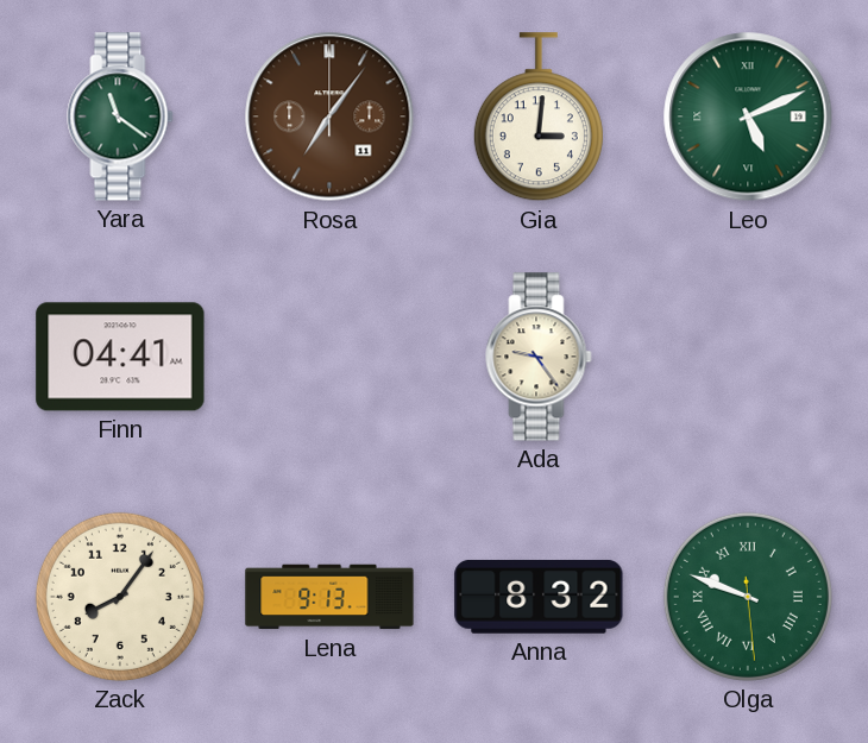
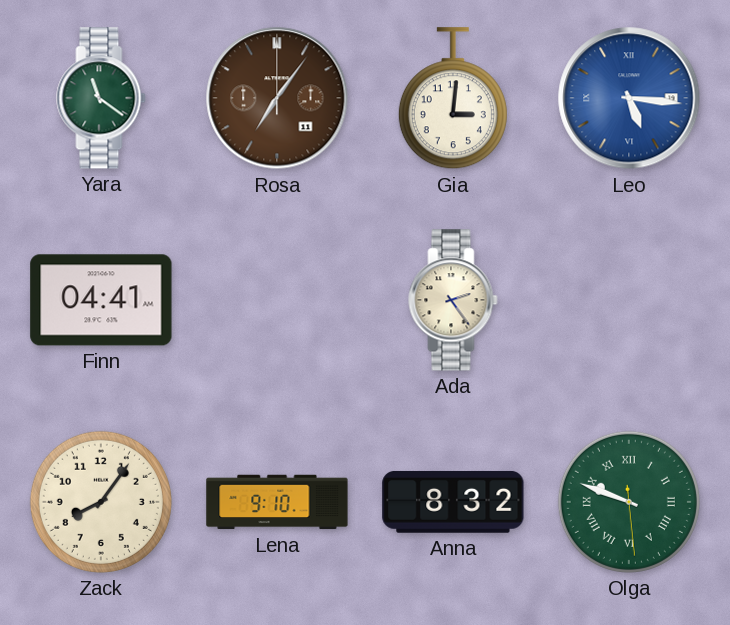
Leo: 5:11 -> 5:16
Leo dial: green -> blue
Ada: 9:24 -> 2:24
Lena: 9:13 -> 9:10
